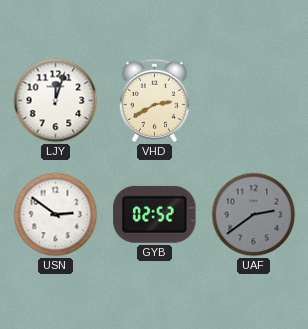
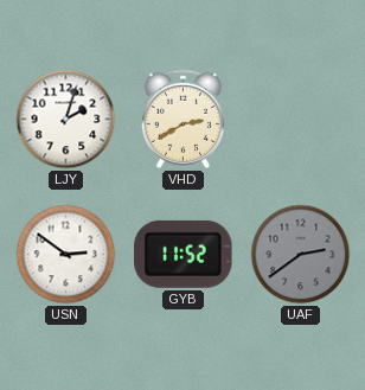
LJY: 12:03 -> 2:03
GYB: 02:52 -> 11:52
